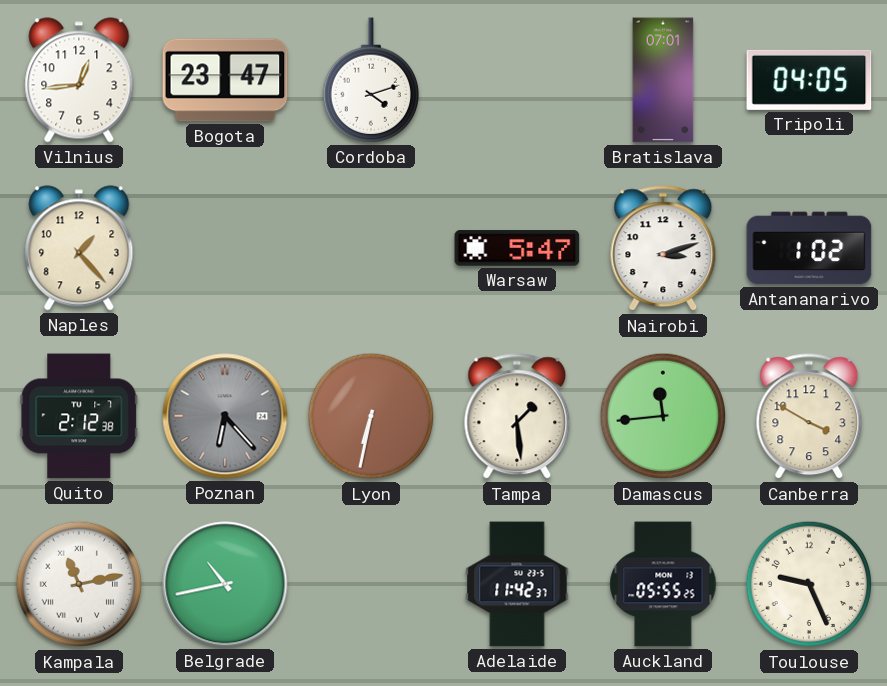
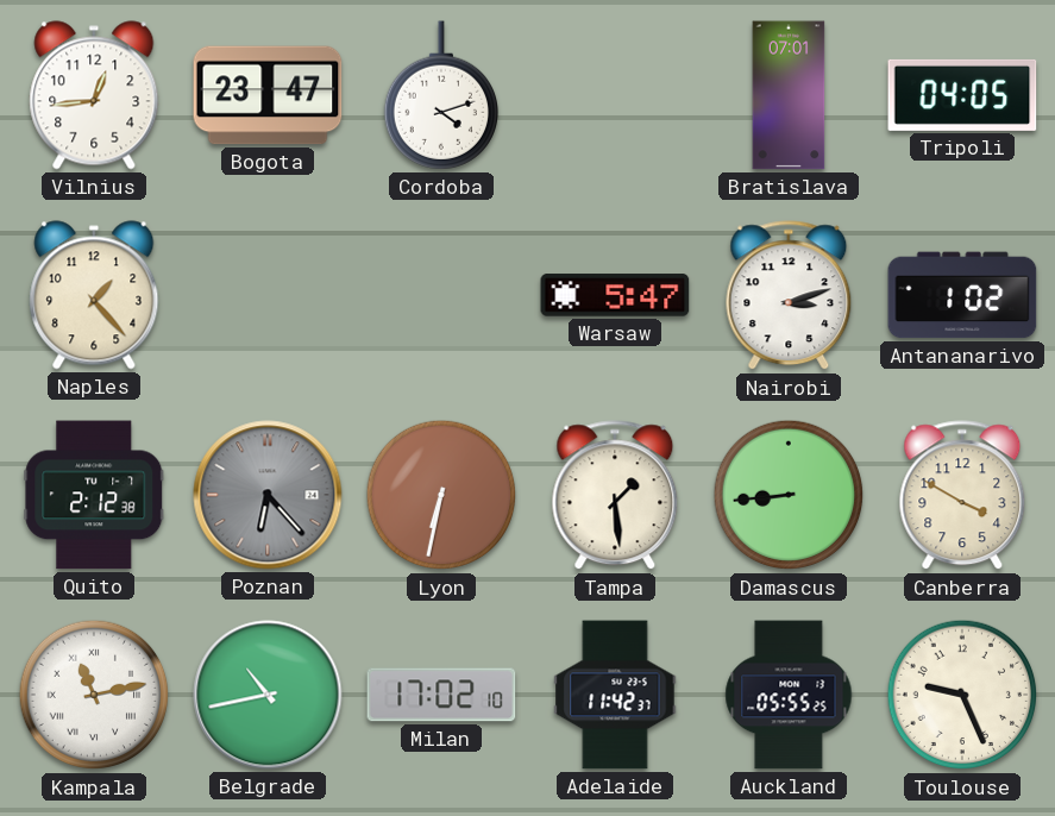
Damascus: 11:44 -> 8:44
Milan: none -> 17:02
